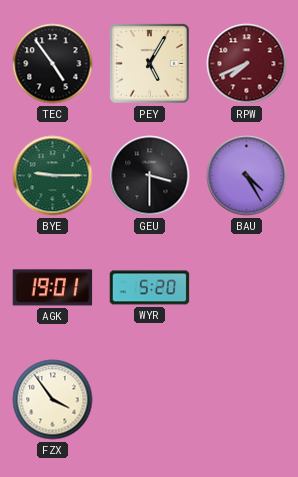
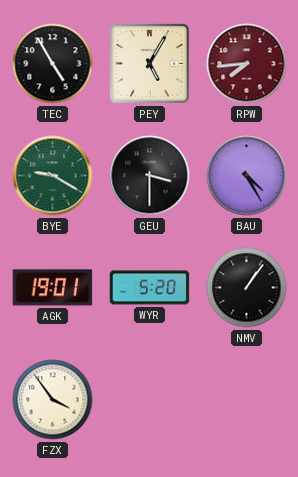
TEC: 4:54 -> 4:55
RPW: 7:41 -> 7:44
BYE: 9:15 -> 9:20
NMV: none -> 1:06
